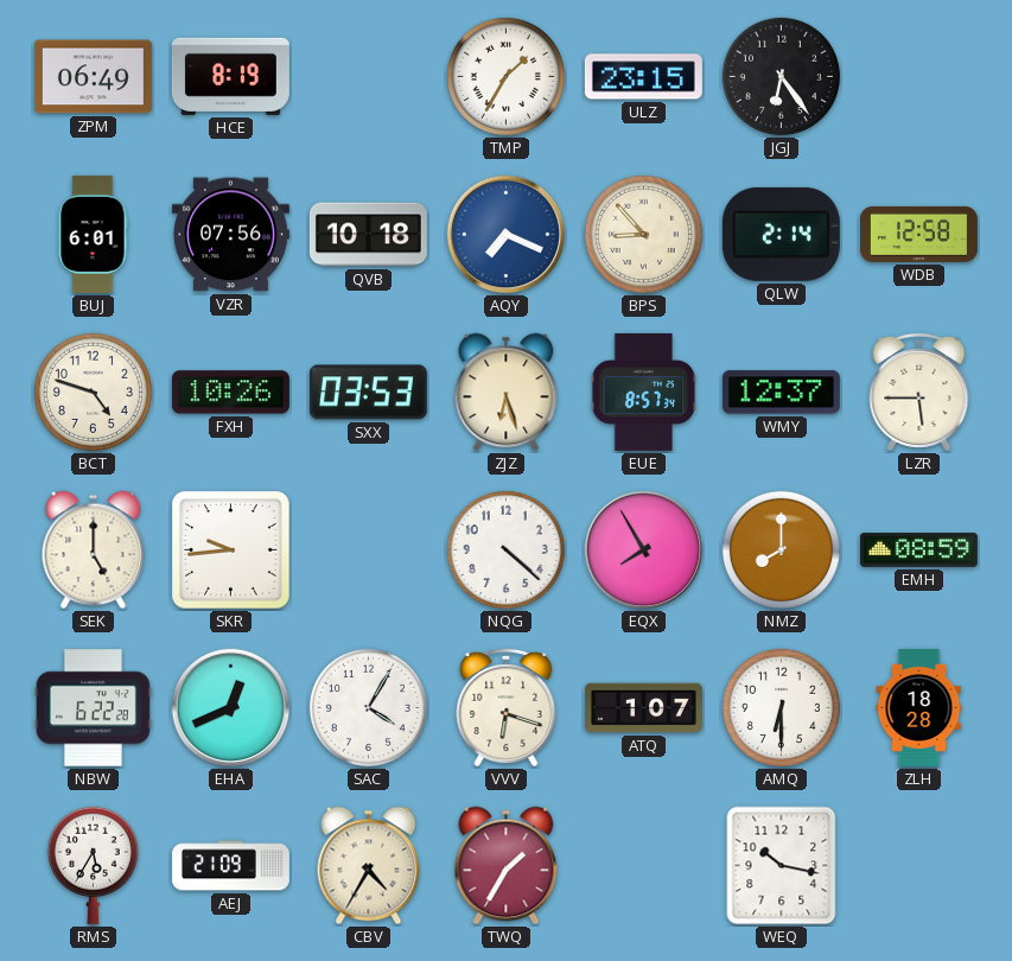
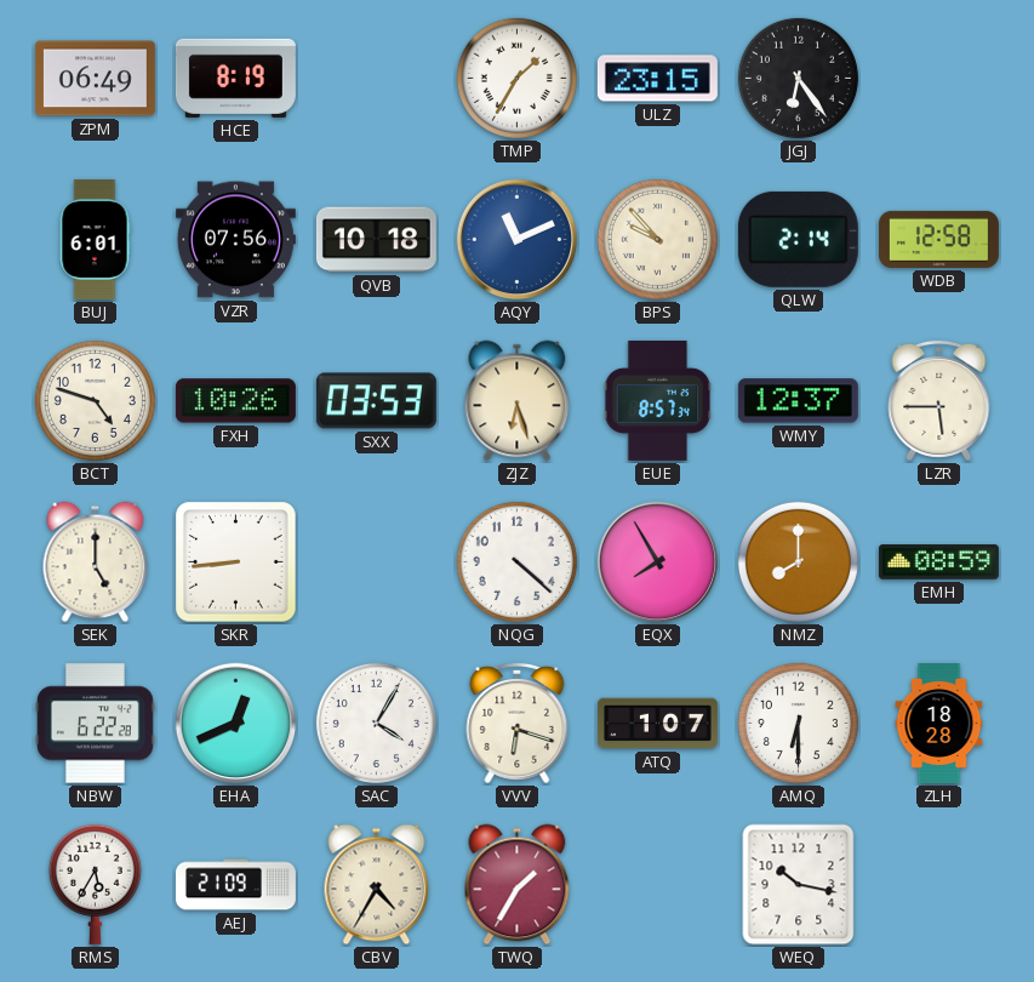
AQY: 7:19 -> 11:11
BPS: 8:53 -> 9:53
SKR: 9:44 -> 8:44
